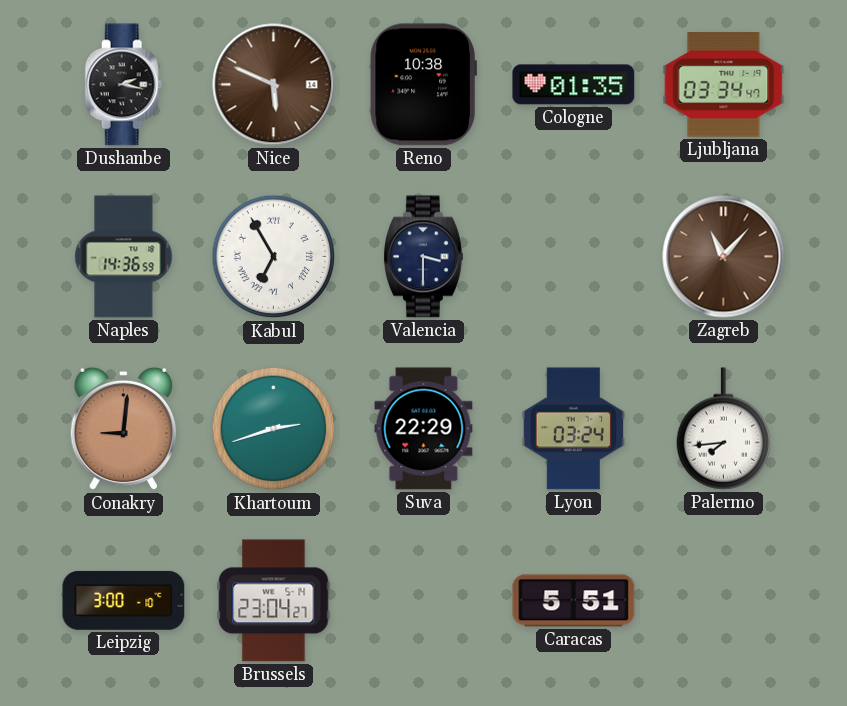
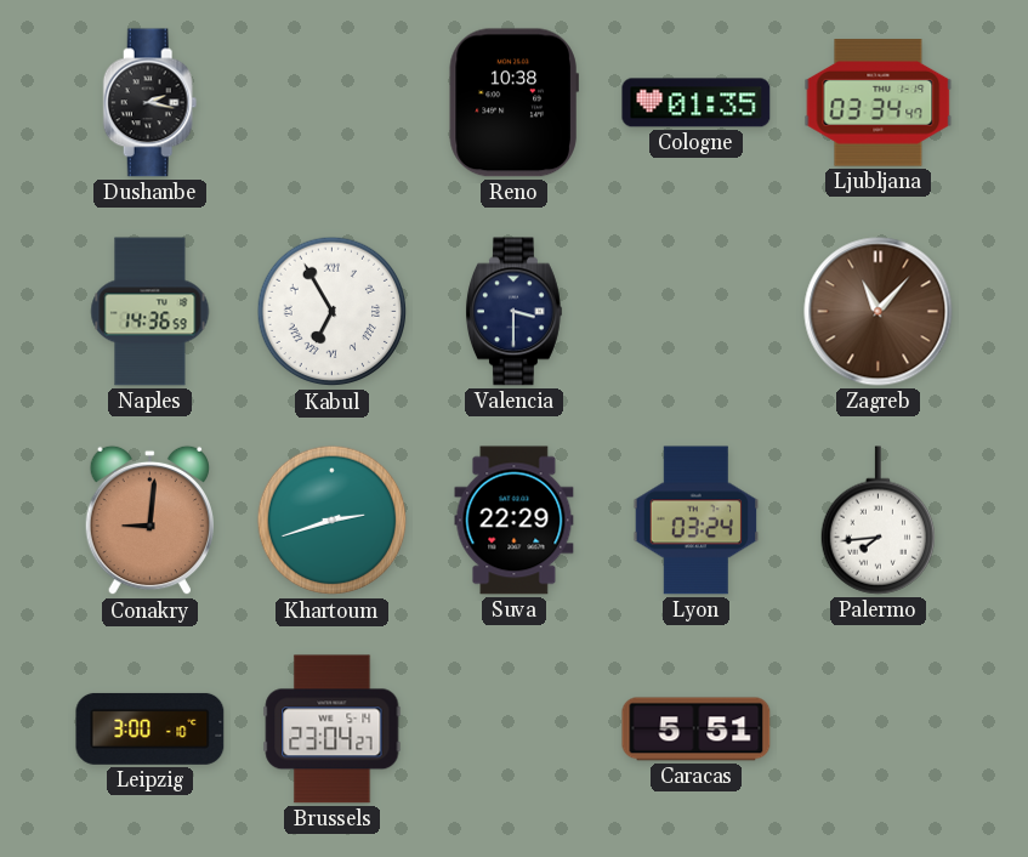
Nice: 5:49 -> none
